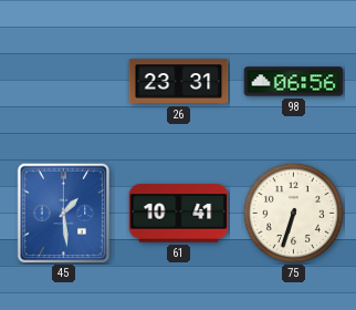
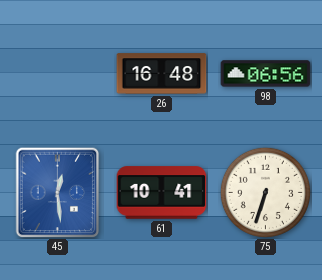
26: 23:31 -> 16:48
45: 1:29 -> 12:29
